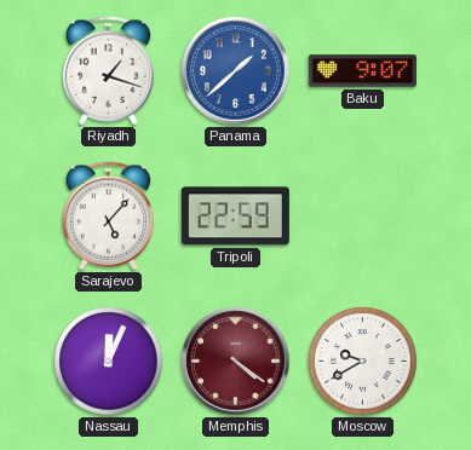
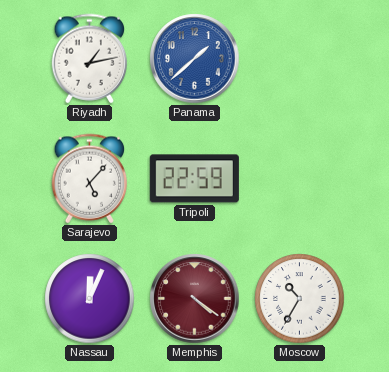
Riyadh: 1:18 -> 1:13
Baku: 9:07 -> none
Moscow: 9:40 -> 10:35
